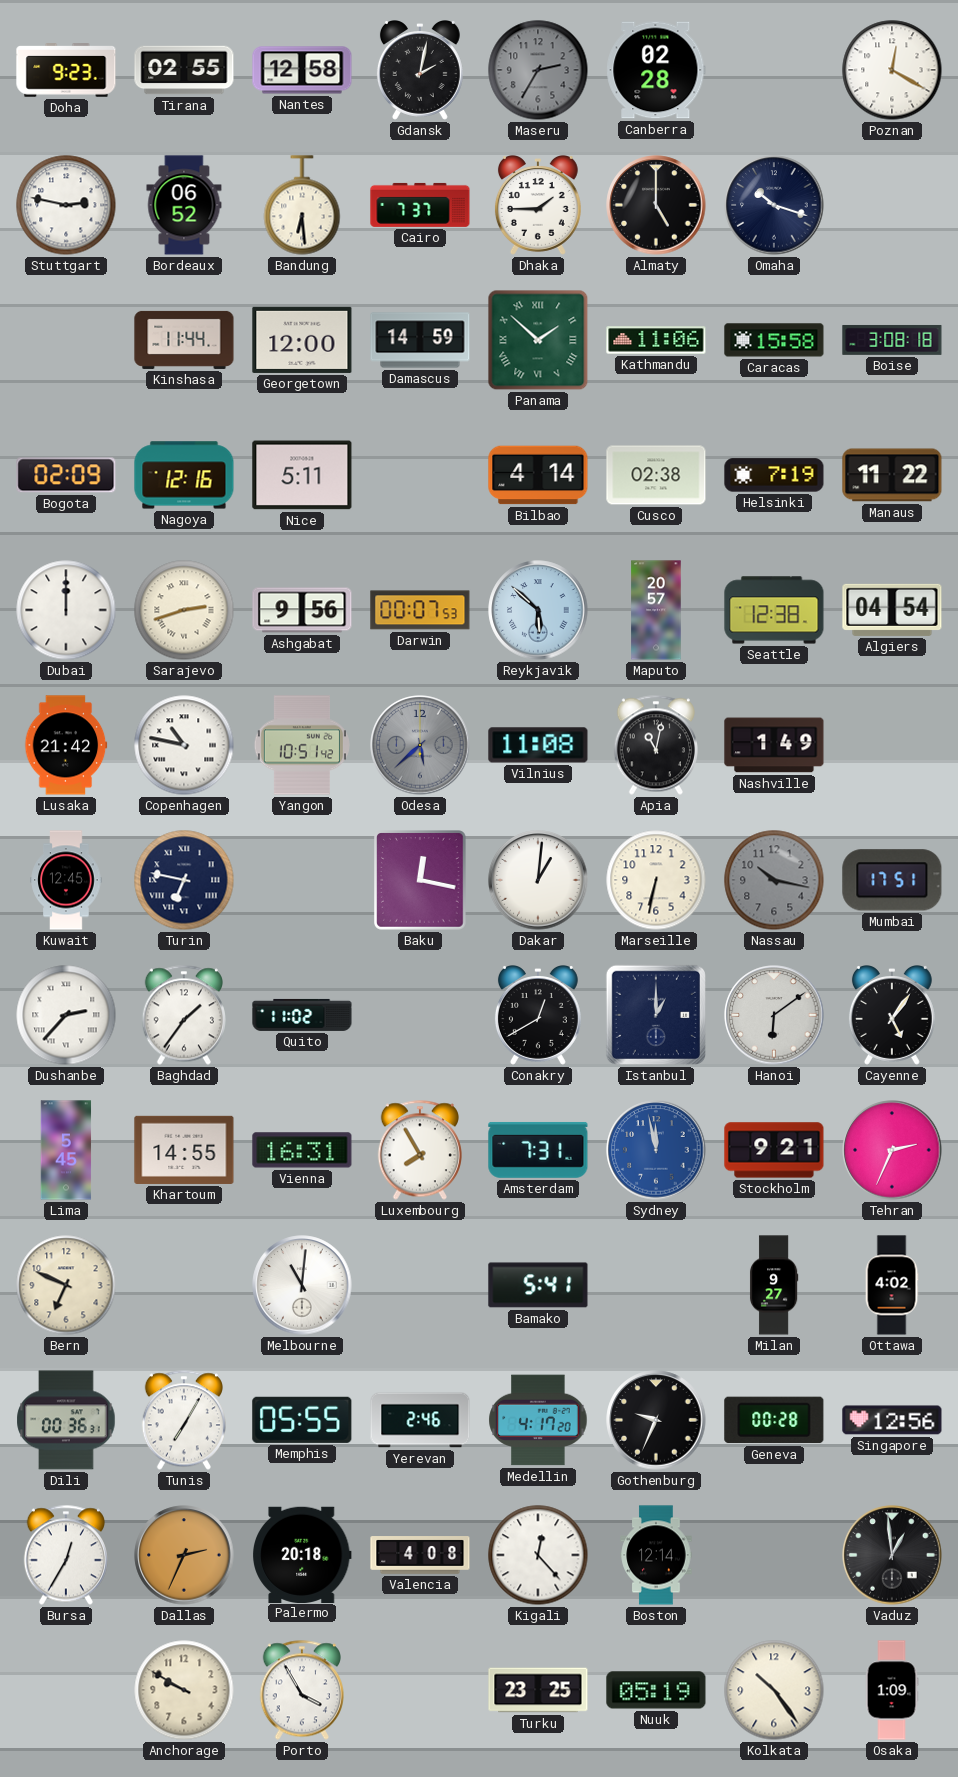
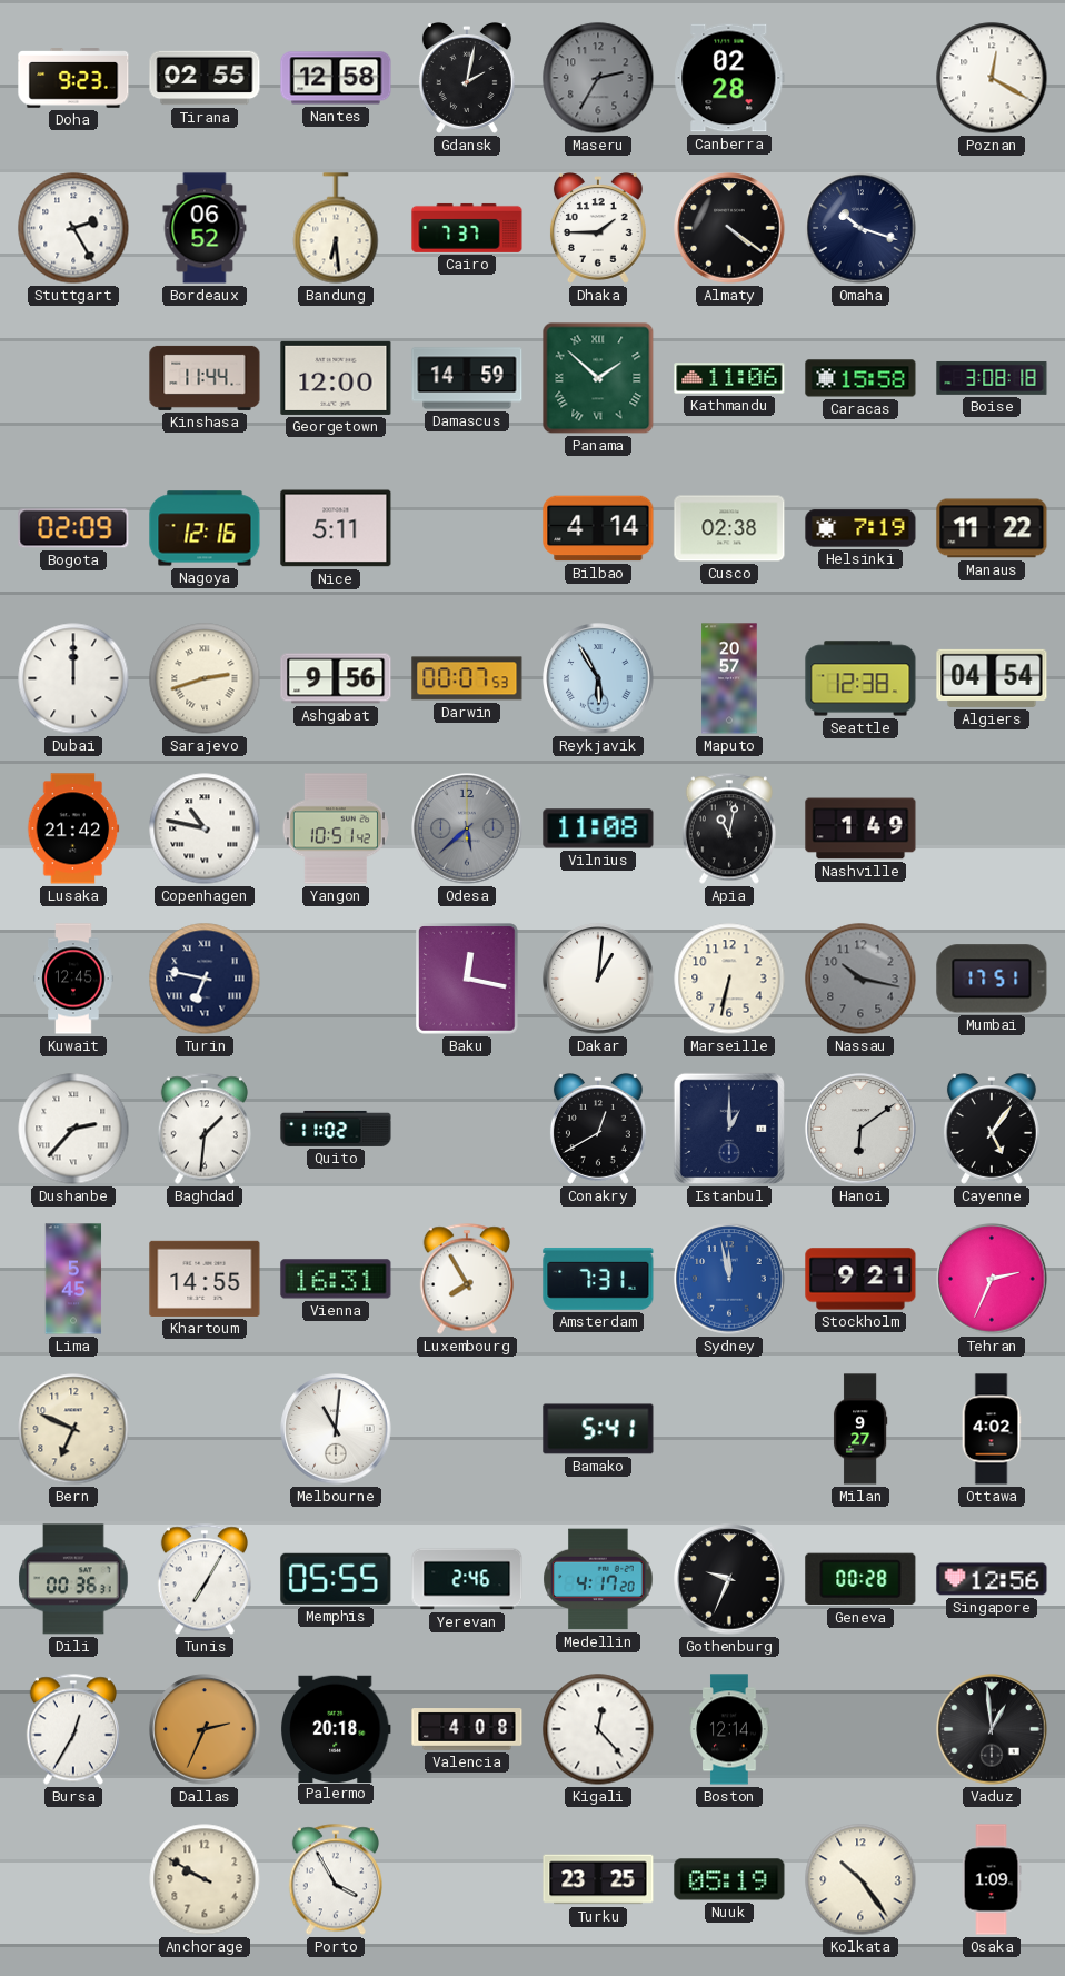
Stuttgart: 2:47 -> 2:25
Almaty: 5:00 -> 4:21
Reykjavik: 5:52 -> 5:55
Baghdad: 1:36 -> 1:31
